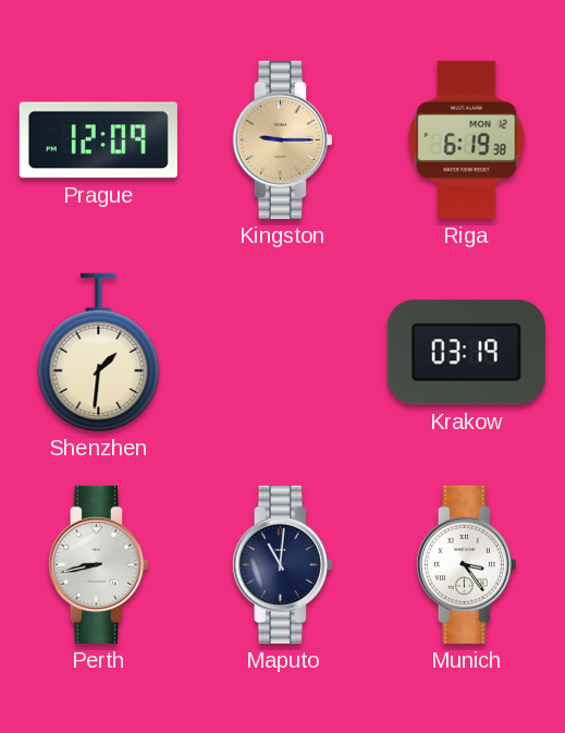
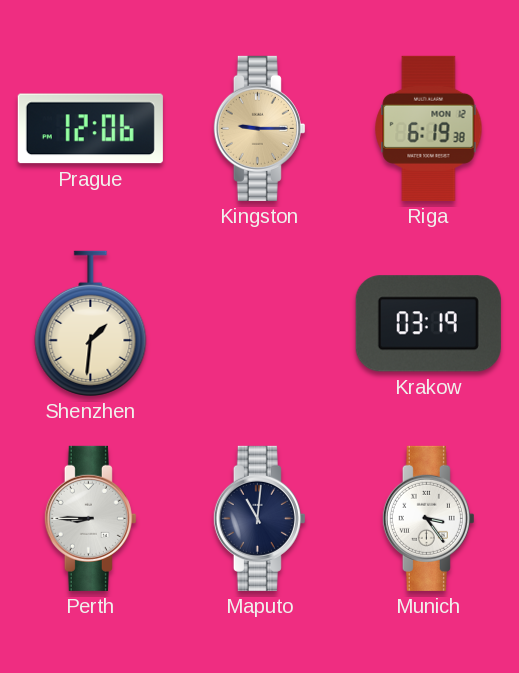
Prague: 12:09 -> 12:06
Perth: 8:43 -> 8:45
